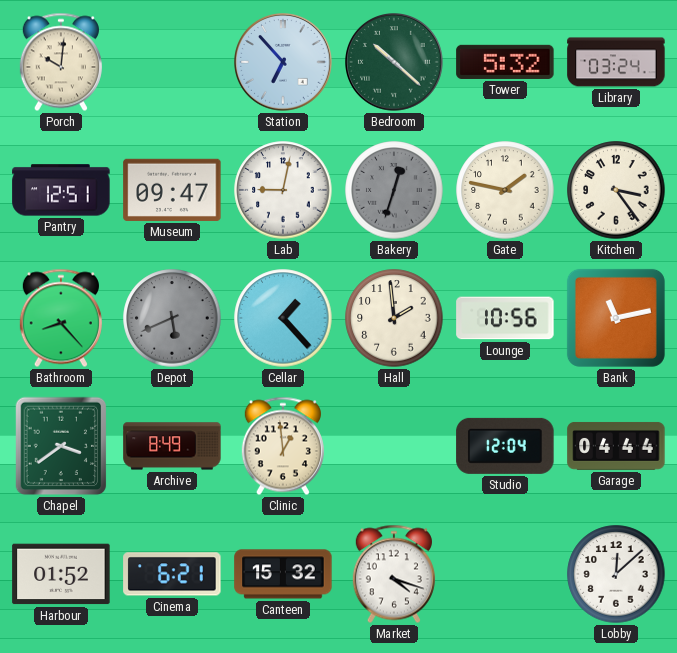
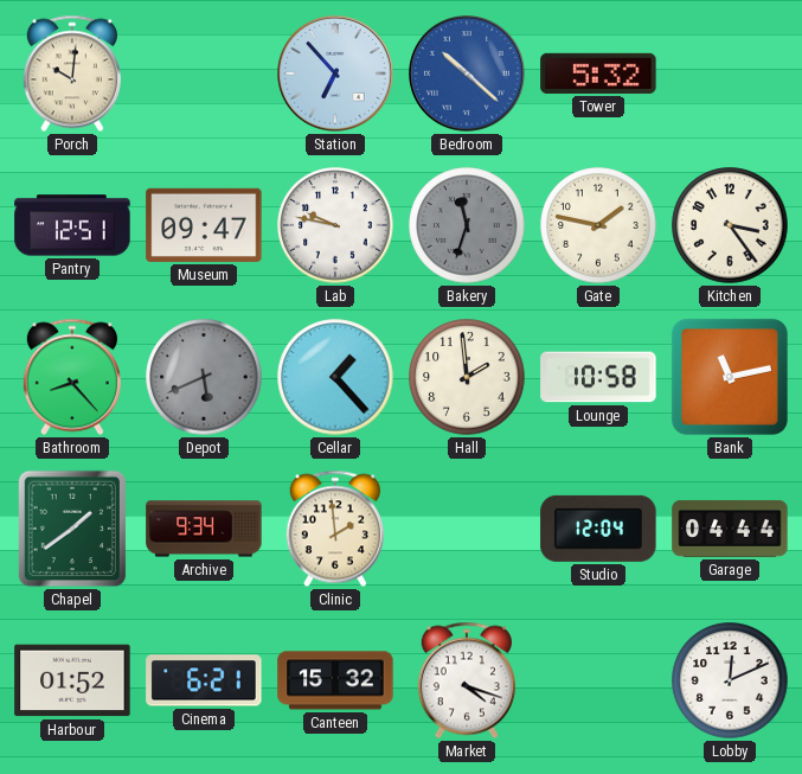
Bedroom dial: green -> blue
Library: 03:24 -> none
Lab: 9:02 -> 9:47
Bakery: 12:33 -> 11:33
Lounge: 10:56 -> 10:58
Chapel: 3:39 -> 1:39
Archive: 8:49 -> 9:34
Clinic: 12:59 -> 1:59
Lobby: 12:08 -> 12:11
